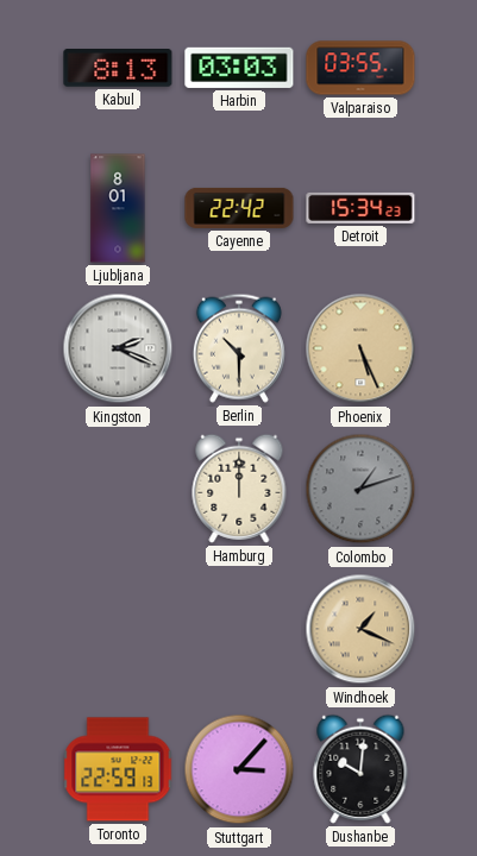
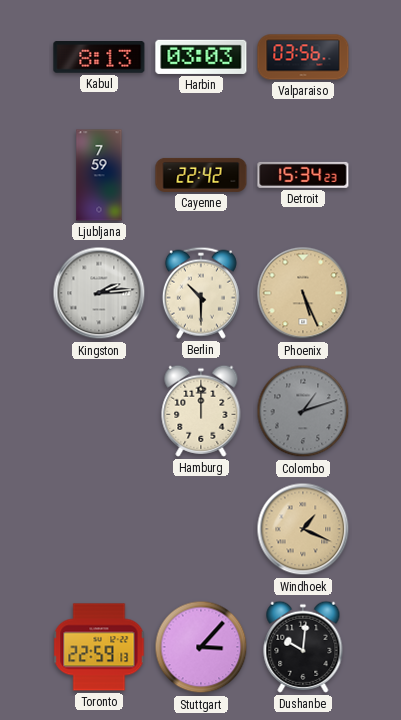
Valparaiso: 03:55 -> 03:56
Ljubljana: 8:01 -> 7:59
Kingston: 2:19 -> 2:14
